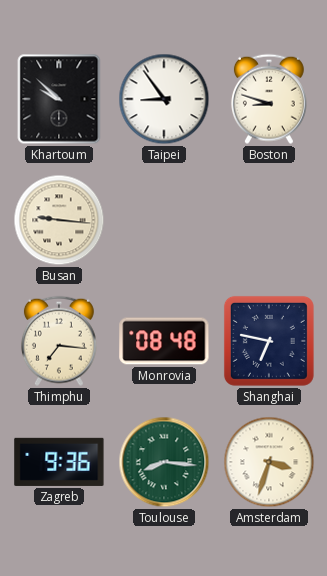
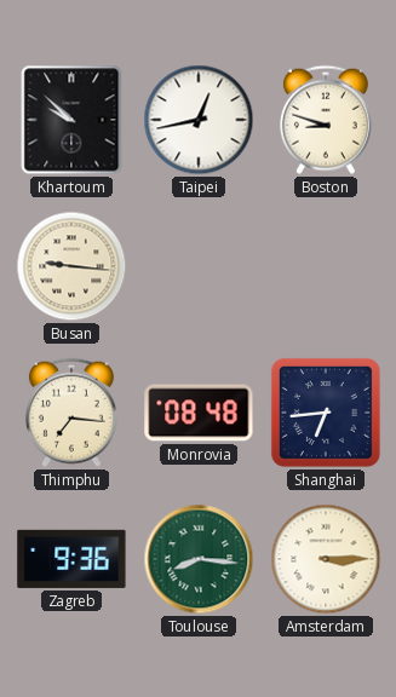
Taipei: 8:54 -> 12:43
Shanghai: 6:47 -> 6:44
Amsterdam: 3:33 -> 3:15
